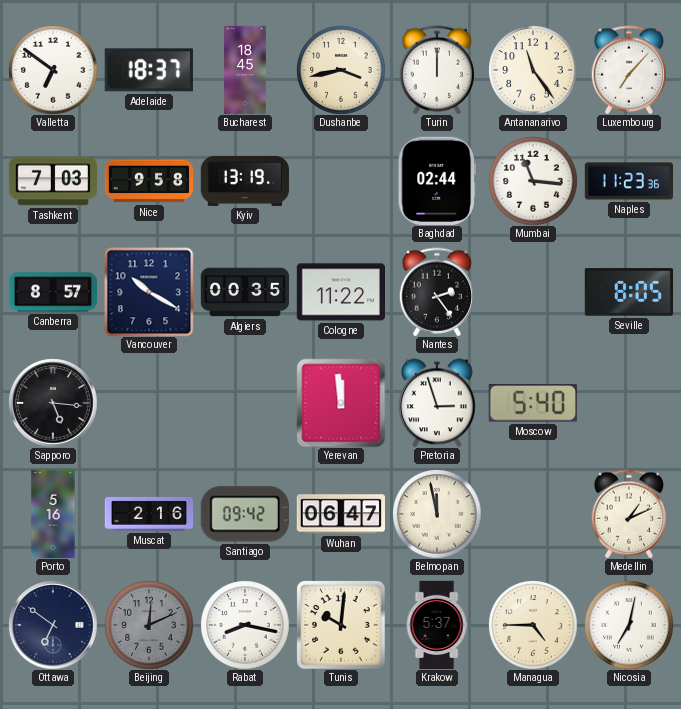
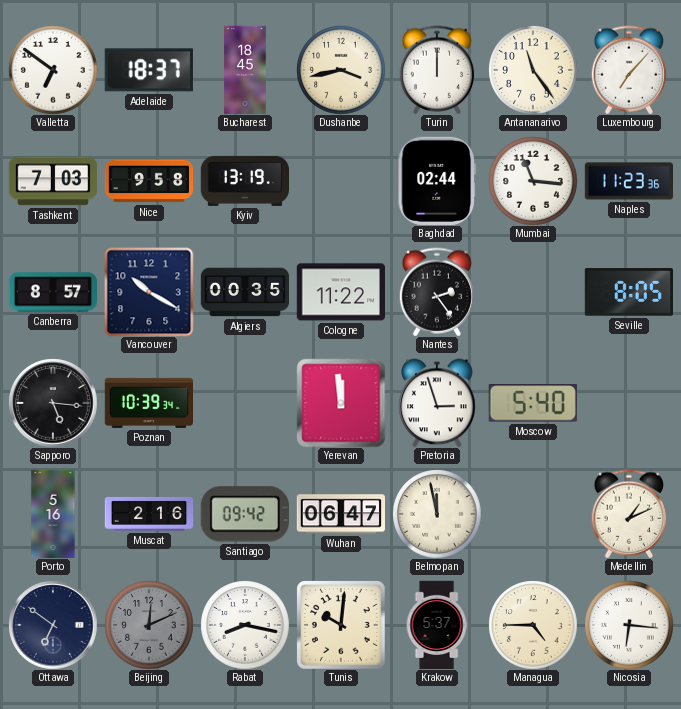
Poznan: none -> 10:39
Nicosia: 7:02 -> 6:16
